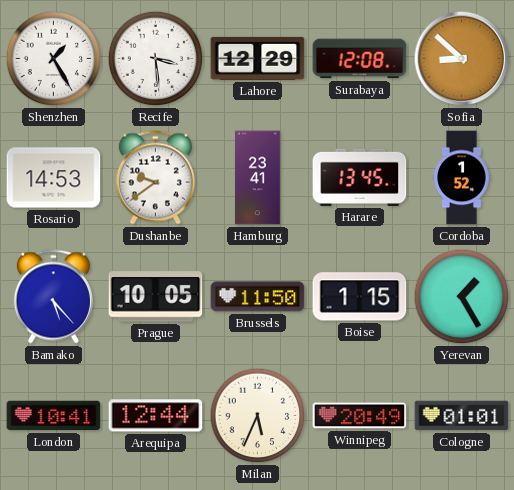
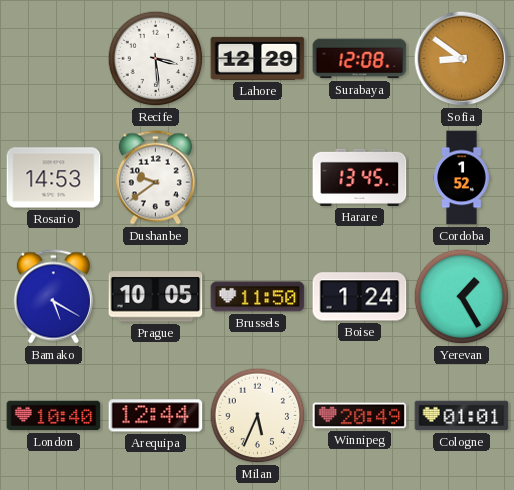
Shenzhen: 1:25 -> none
Sofia: 8:52 -> 8:51
Hamburg: 23:41 -> none
Bamako: 5:23 -> 5:20
Boise: 1:15 -> 1:24
London: 10:41 -> 10:40
